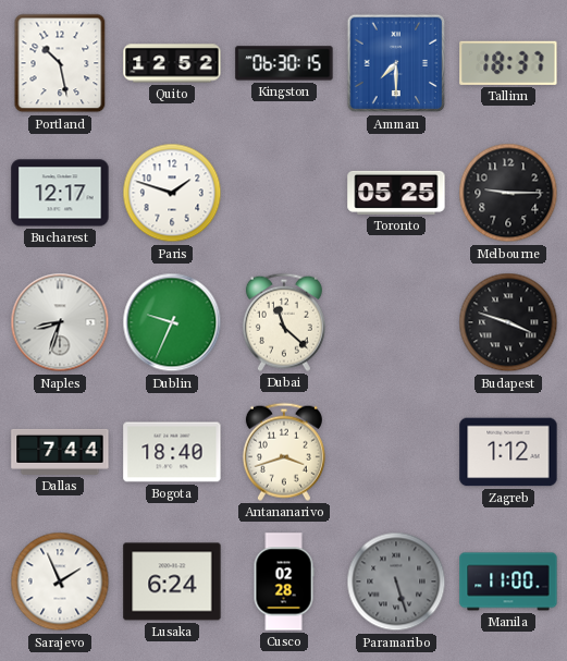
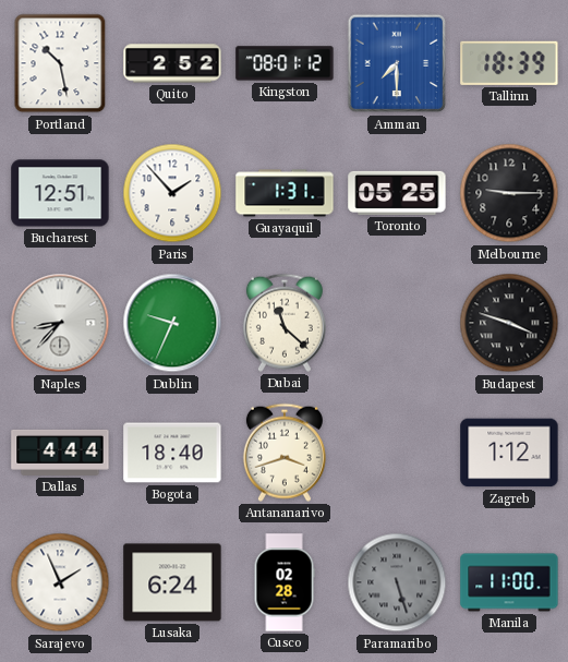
Quito: 12:52 -> 2:52
Kingston: 06:30 -> 08:01
Tallinn: 18:37 -> 18:39
Bucharest: 12:17 -> 12:51
Paris: 1:48 -> 1:53
Guayaquil: none -> 1:31
Naples: 8:33 -> 8:37
Dallas: 7:44 -> 4:44
